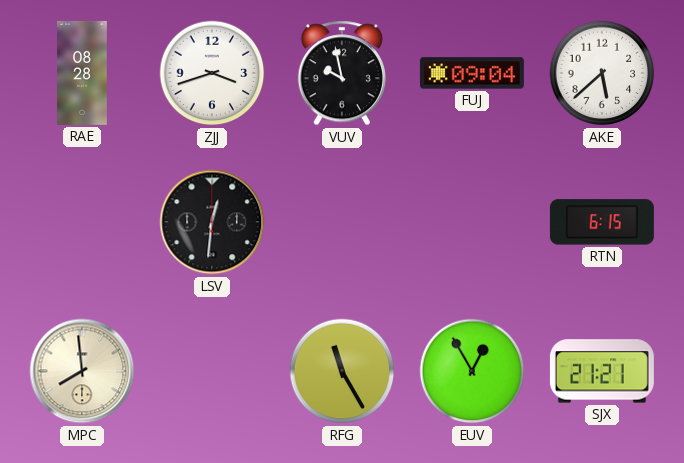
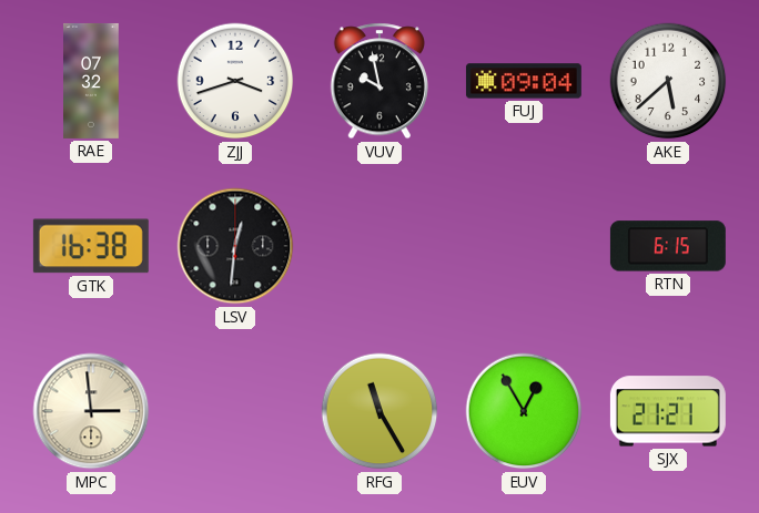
RAE: 08:28 -> 07:32
GTK: none -> 16:38
MPC: 7:59 -> 2:59
